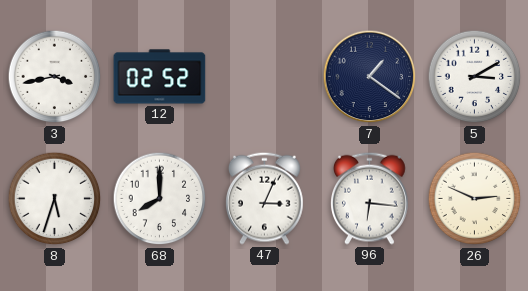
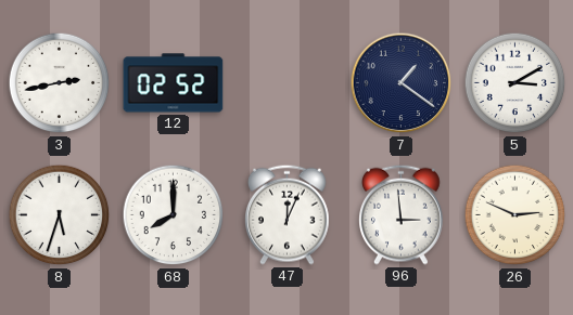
3: 3:43 -> 2:43
47: 3:04 -> 12:04
96: 6:16 -> 2:59
